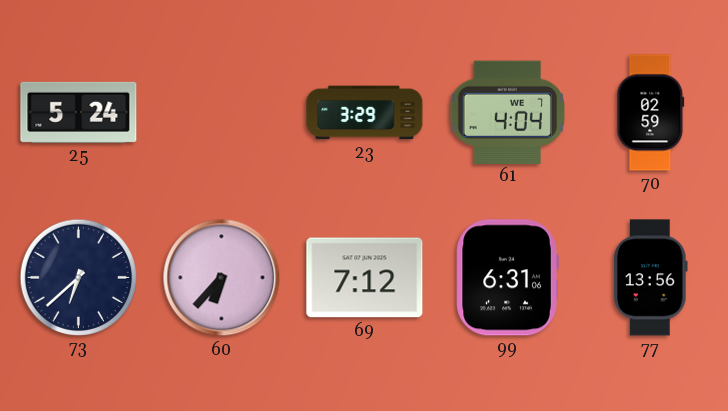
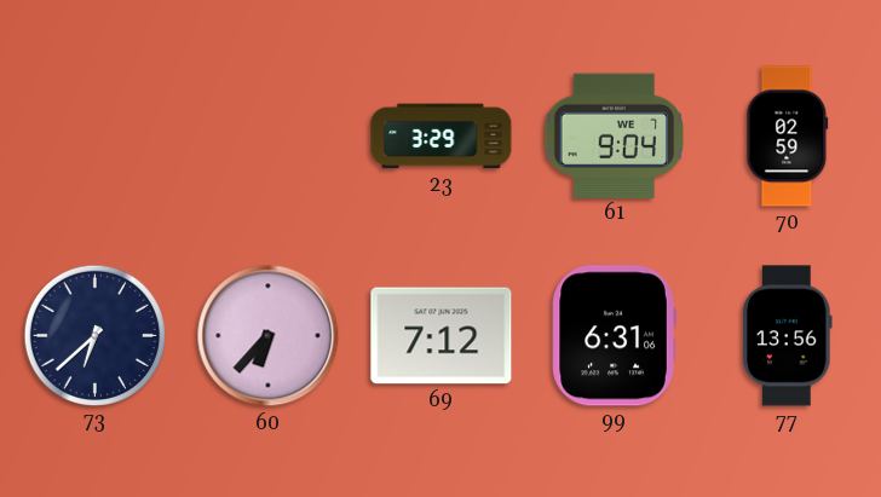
25: 5:24 -> none
61: 4:04 -> 9:04
